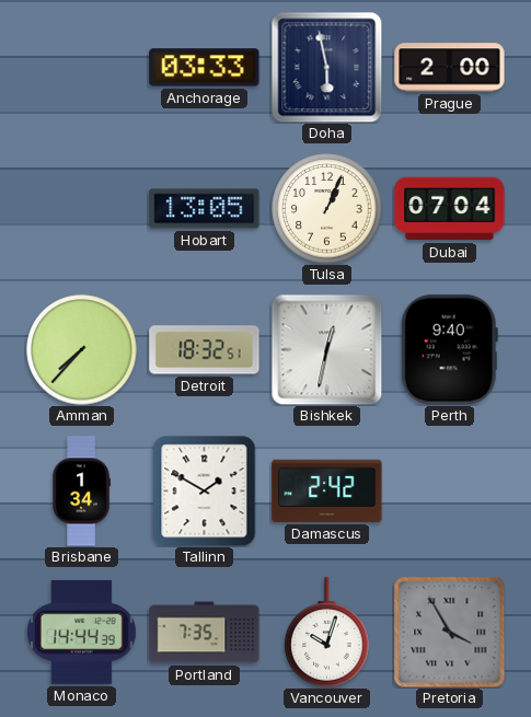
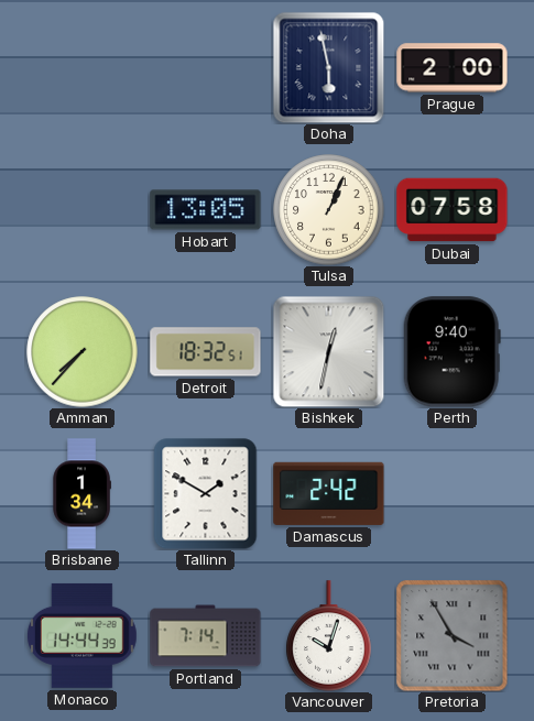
Anchorage: 03:33 -> none
Dubai: 07:04 -> 07:58
Portland: 7:35 -> 7:14
